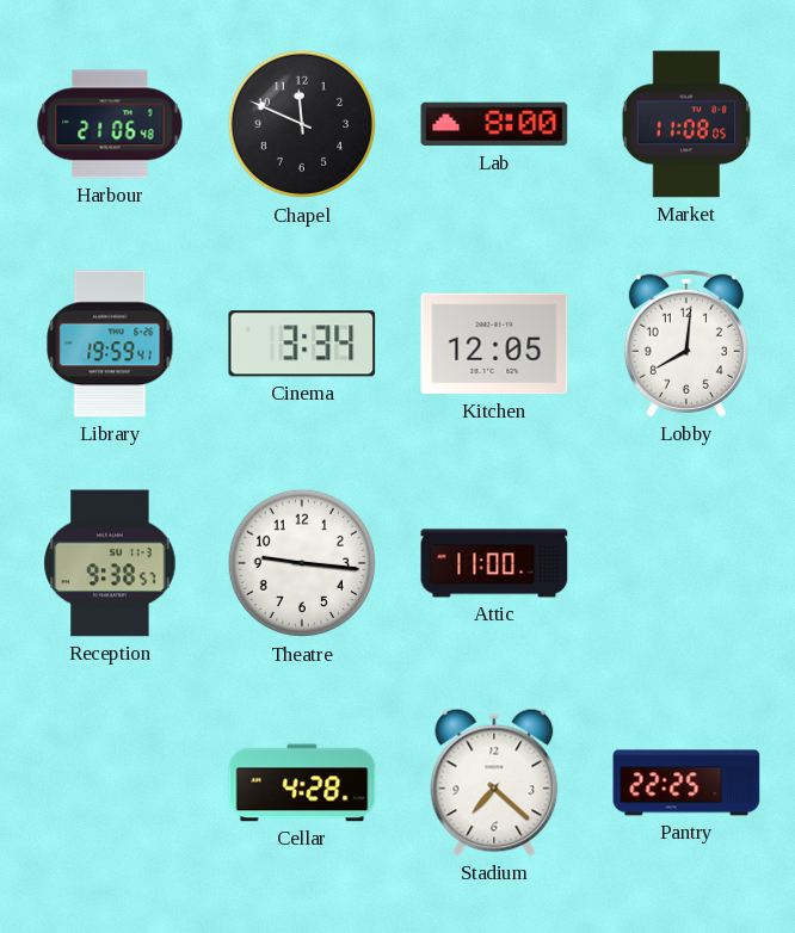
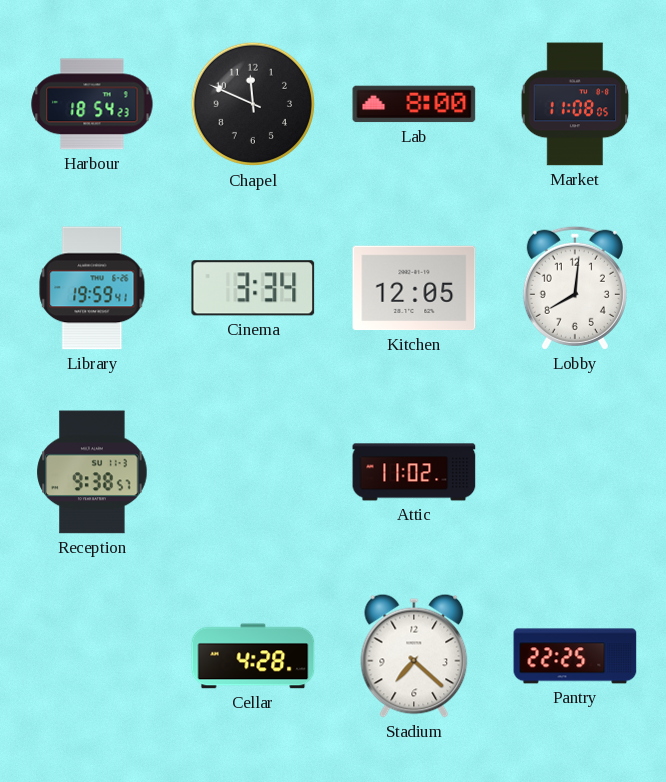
Harbour: 21:06 -> 18:54
Theatre: 9:16 -> none
Attic: 11:00 -> 11:02
